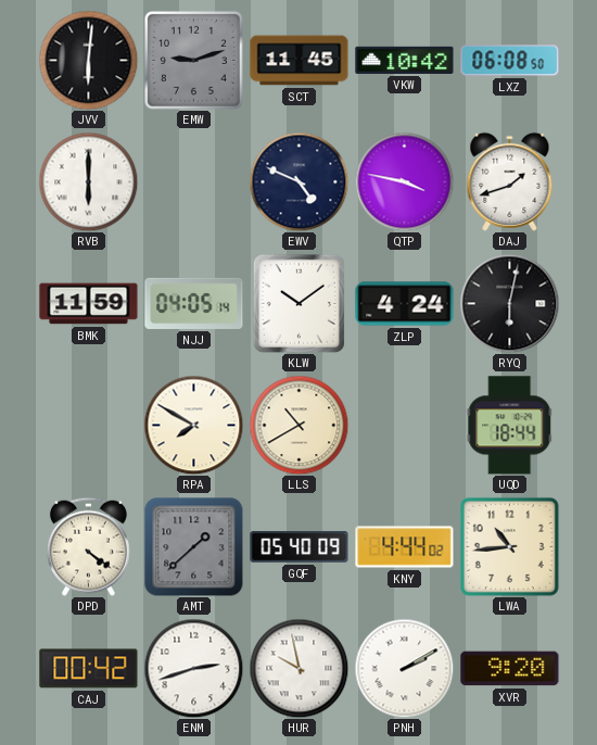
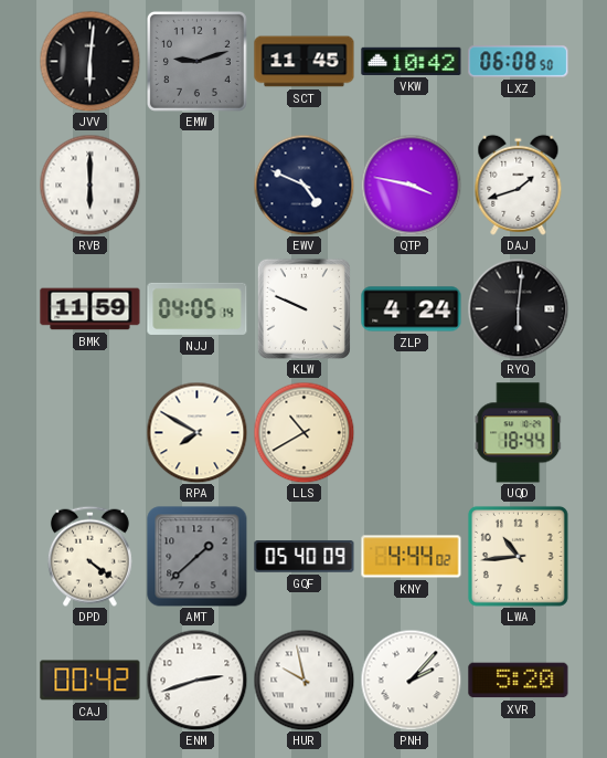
KLW: 10:09 -> 9:49
RYQ: 6:02 -> 6:01
PNH: 2:10 -> 2:07
XVR: 9:20 -> 5:20
